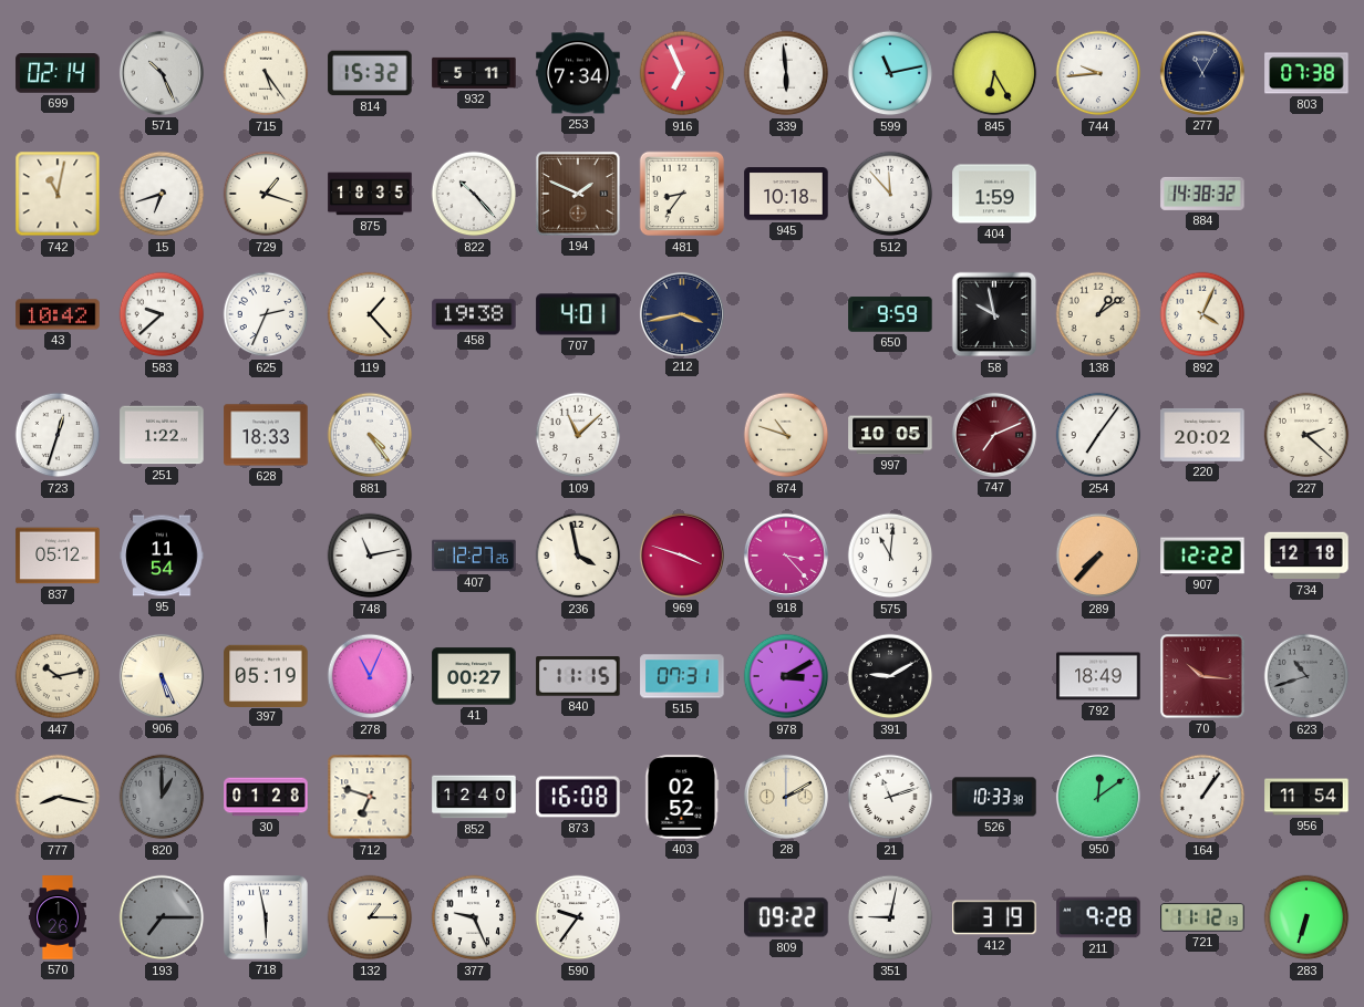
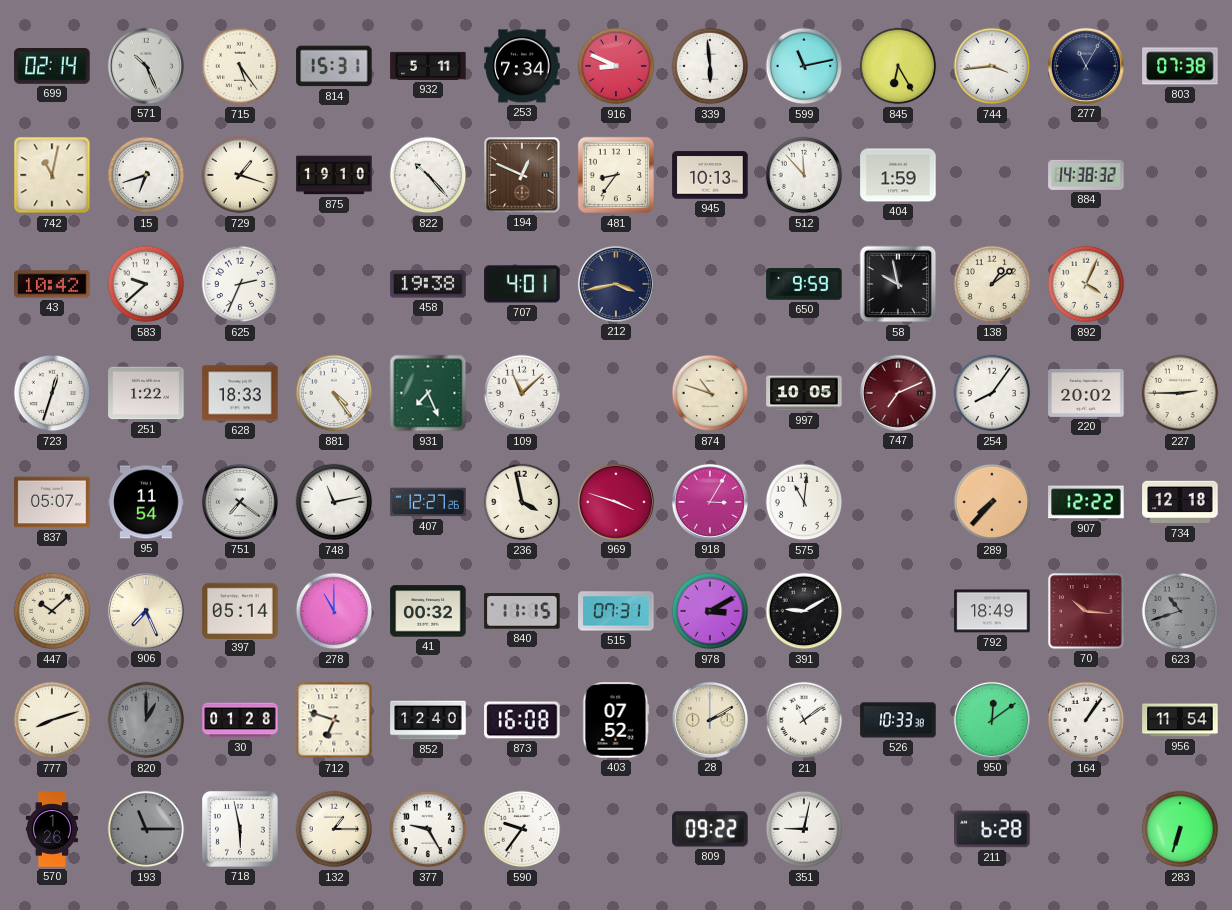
814: 15:32 -> 15:31
916: 6:56 -> 8:49
744: 9:44 -> 3:44
875: 18:35 -> 19:10
194: 1:49 -> 12:49
945: 10:18 -> 10:13
119: 1:23 -> none
931: none -> 7:26
254: 7:06 -> 8:06
227: 2:22 -> 2:45
837: 05:12 -> 05:07
751: none -> 7:21
918: 3:23 -> 3:05
447: 10:13 -> 10:08
906: 5:26 -> 7:26
397: 05:19 -> 05:14
278: 11:04 -> 11:00
41: 00:27 -> 00:32
777: 8:17 -> 8:12
403: 02:52 -> 07:52
21: 11:12 -> 11:09
193: 7:15 -> 11:15
377: 9:26 -> 9:25
412: 3:19 -> none
211: 9:28 -> 6:28
721: 11:12 -> none
